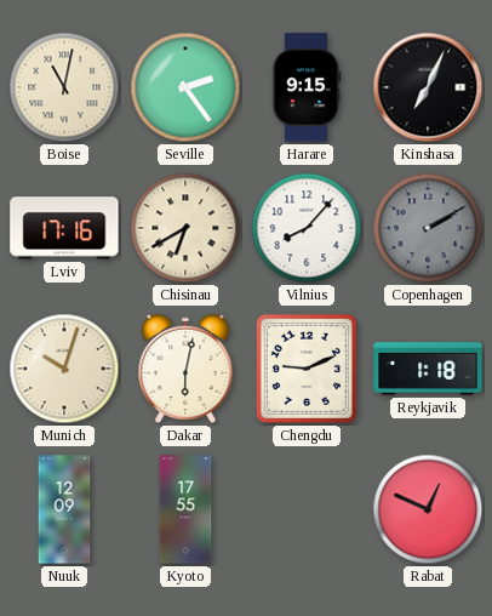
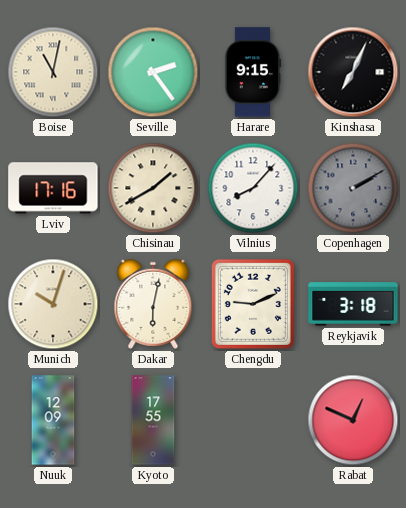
Chisinau: 6:40 -> 1:40
Reykjavik: 1:18 -> 3:18
